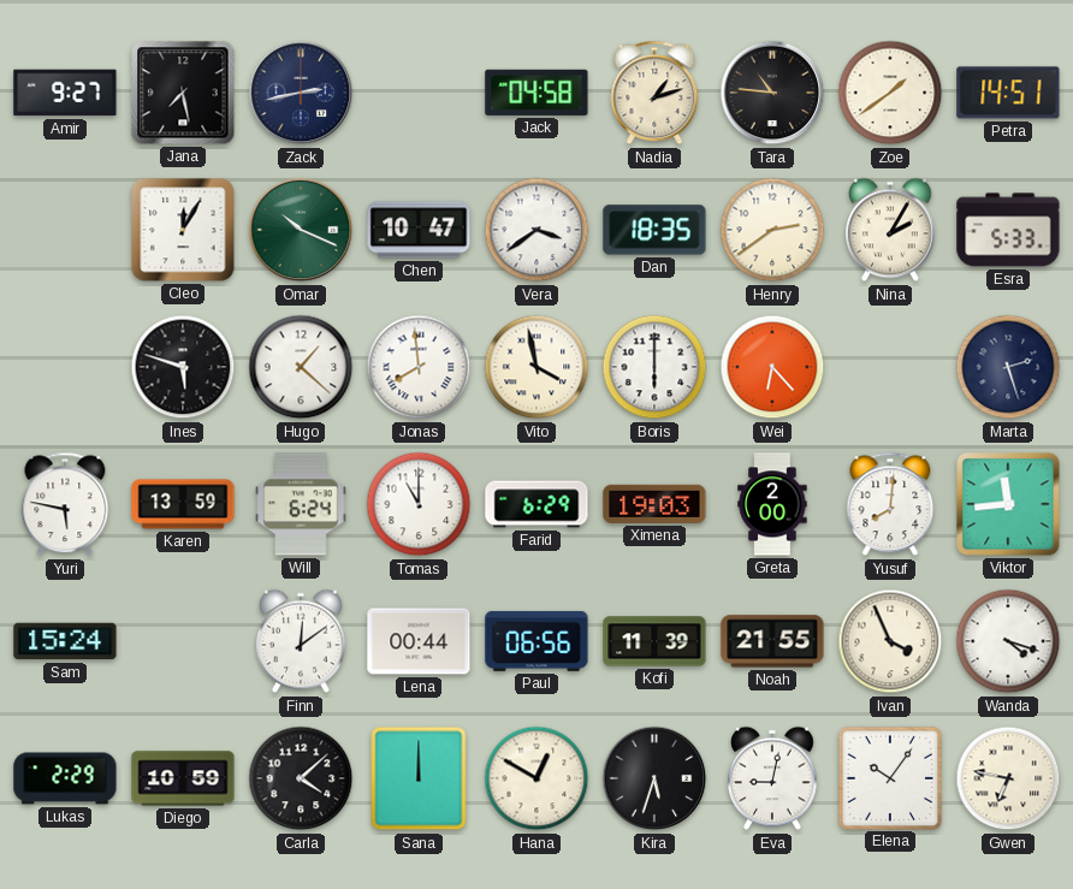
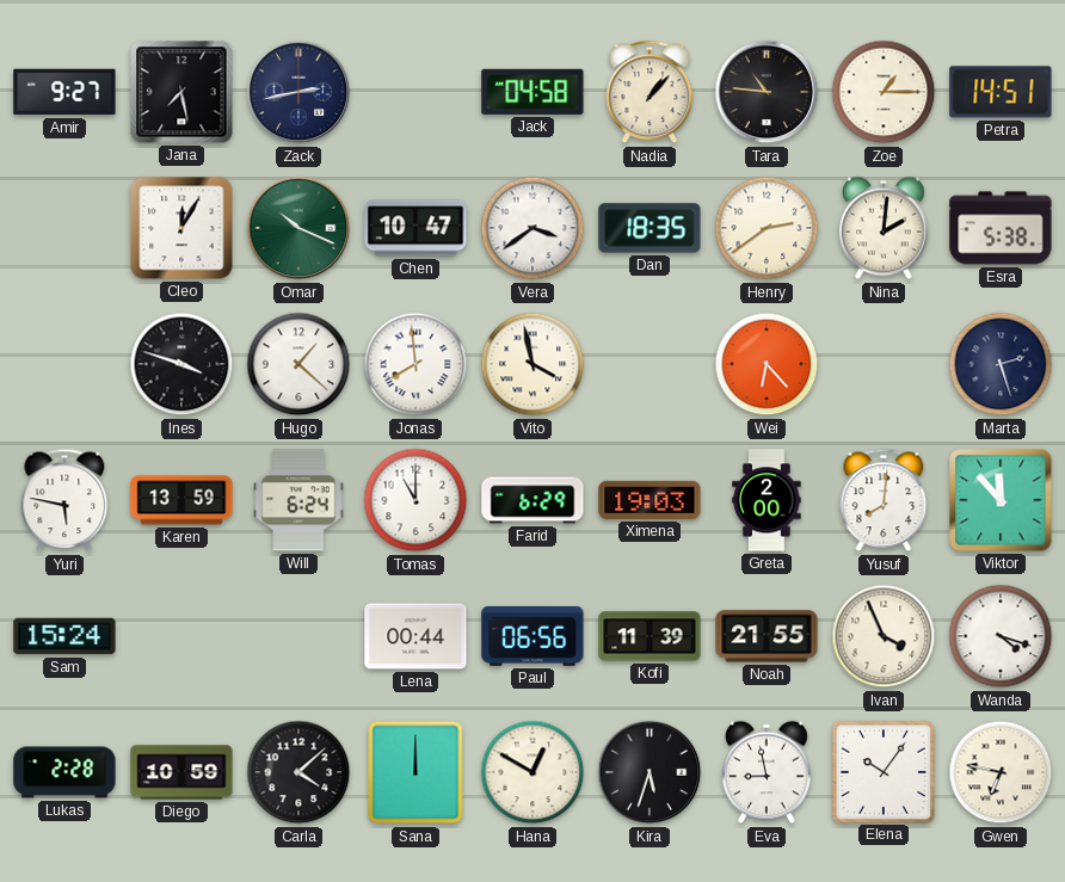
Nadia: 1:12 -> 1:07
Zoe: 1:39 -> 1:15
Nina: 2:05 -> 2:01
Esra: 5:33 -> 5:38
Ines: 5:48 -> 3:48
Boris: 6:00 -> none
Viktor: 11:44 -> 11:53
Finn: 12:09 -> none
Lukas: 2:29 -> 2:28
Eva: 9:02 -> 8:58
